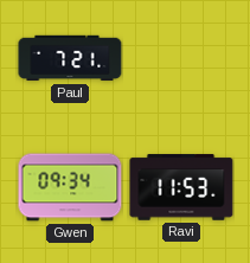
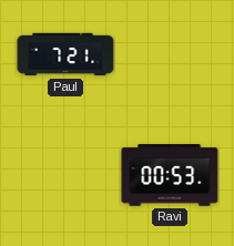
Gwen: 09:34 -> none
Ravi: 11:53 -> 00:53
